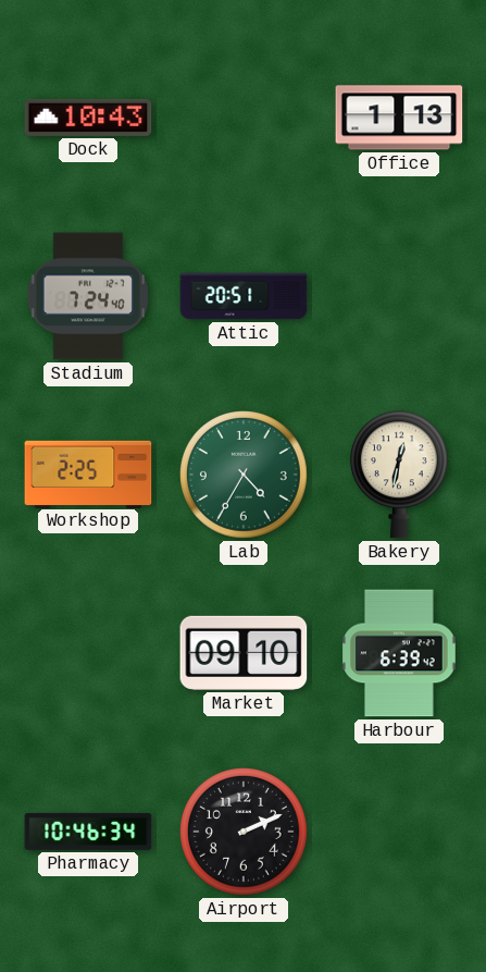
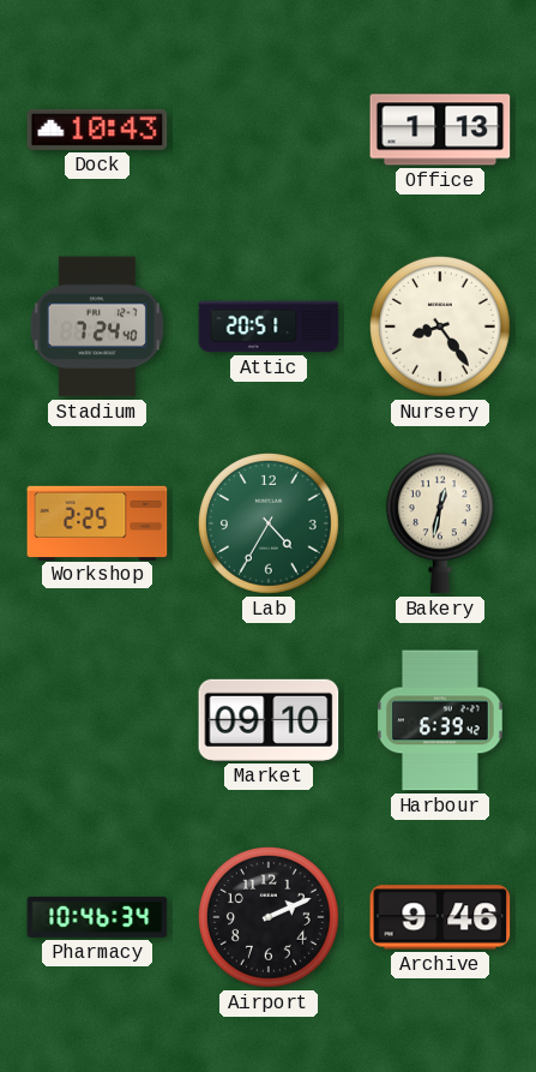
Nursery: none -> 8:24
Archive: none -> 9:46
